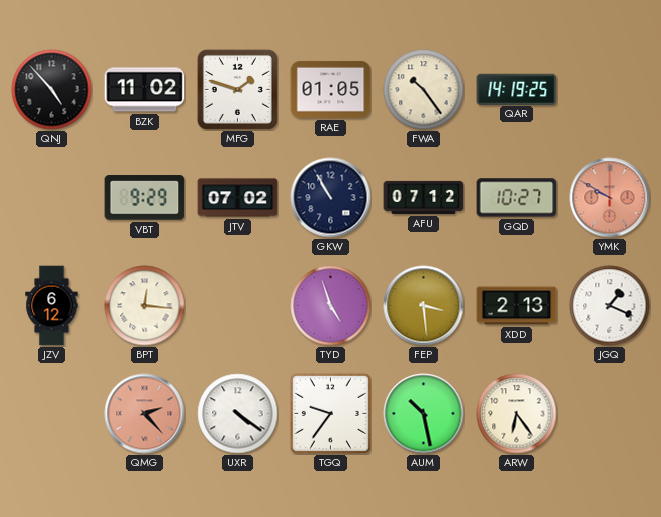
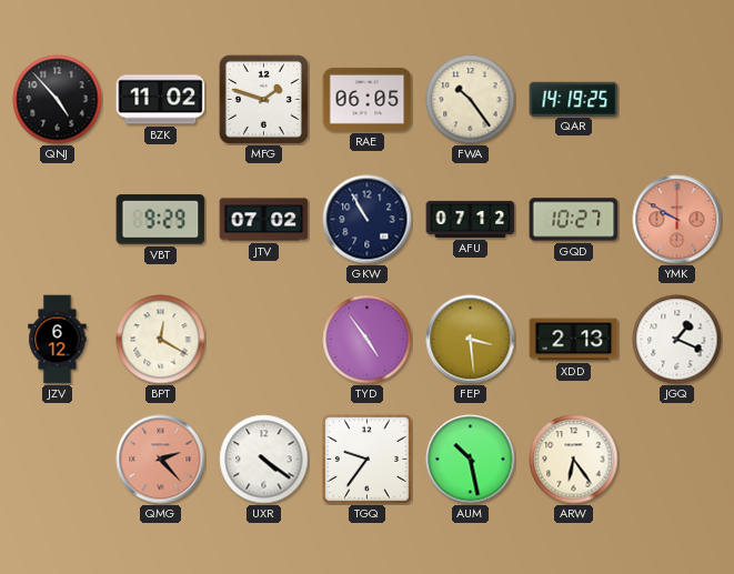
RAE: 01:05 -> 06:05
BPT: 12:16 -> 12:20
TYD: 4:57 -> 4:54
